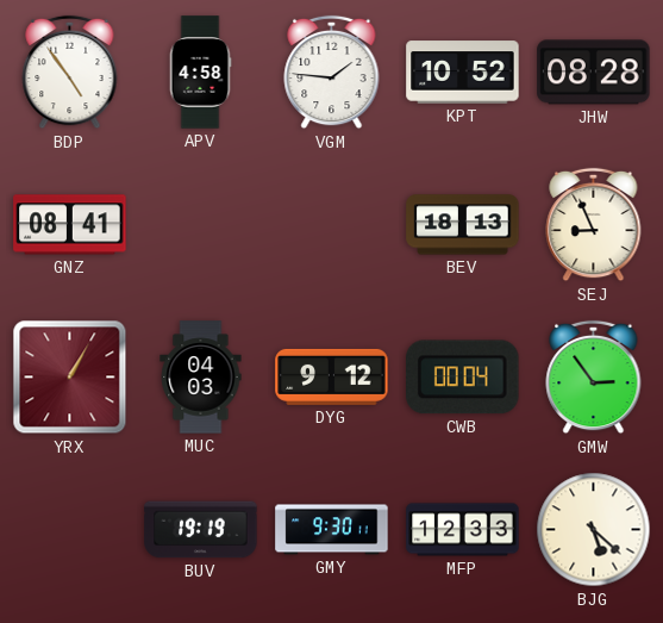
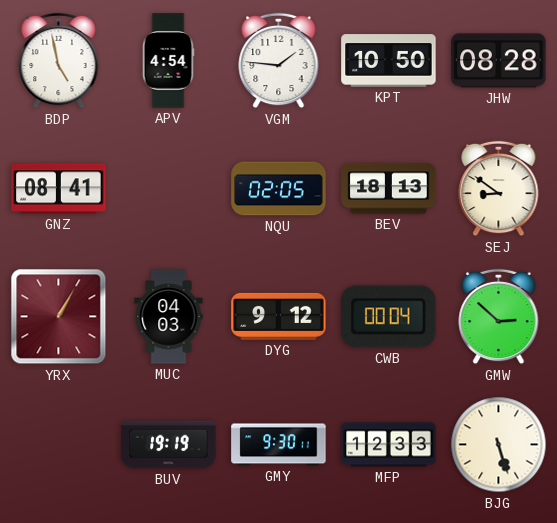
BDP: 4:54 -> 4:58
APV: 4:58 -> 4:54
KPT: 10:52 -> 10:50
NQU: none -> 02:05
SEJ: 8:56 -> 8:51
GMW: 2:54 -> 2:52
BJG: 5:22 -> 5:27
